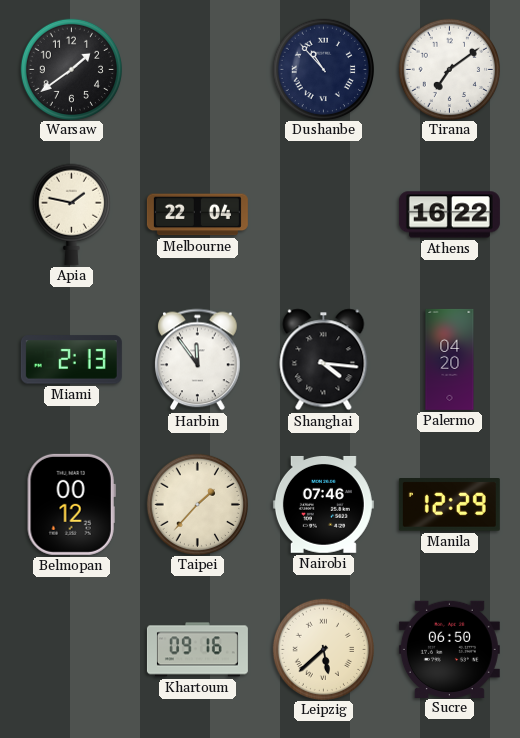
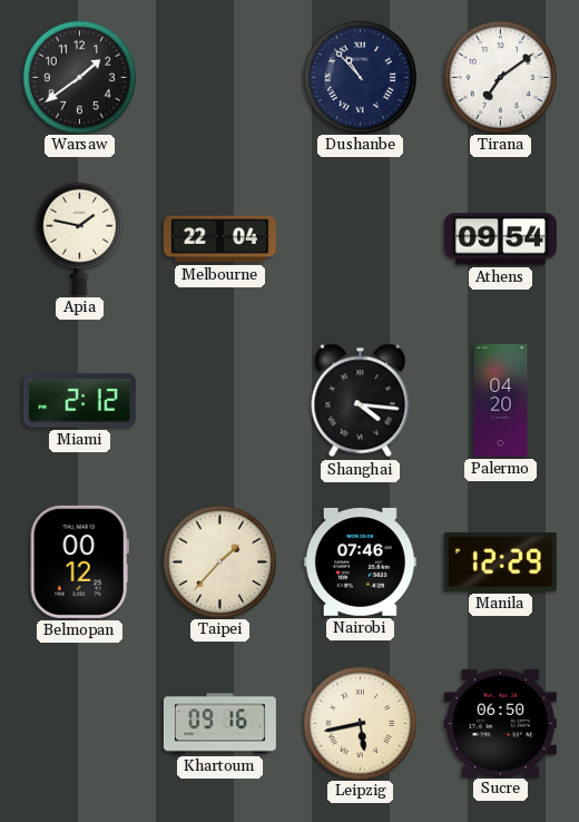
Athens: 16:22 -> 09:54
Miami: 2:13 -> 2:12
Harbin: 11:54 -> none
Leipzig: 5:38 -> 5:43
